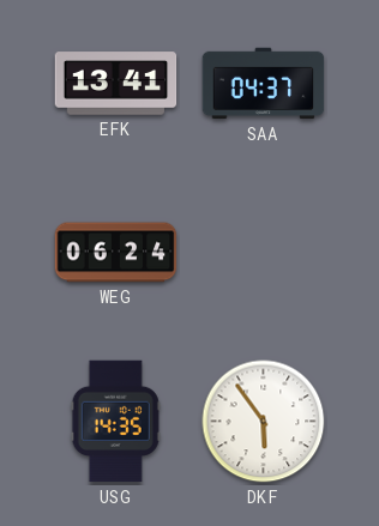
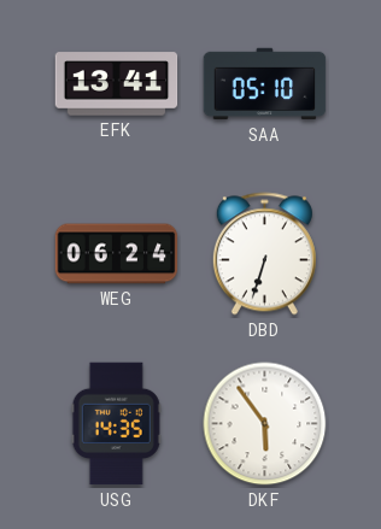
SAA: 04:37 -> 05:10
DBD: none -> 6:33
